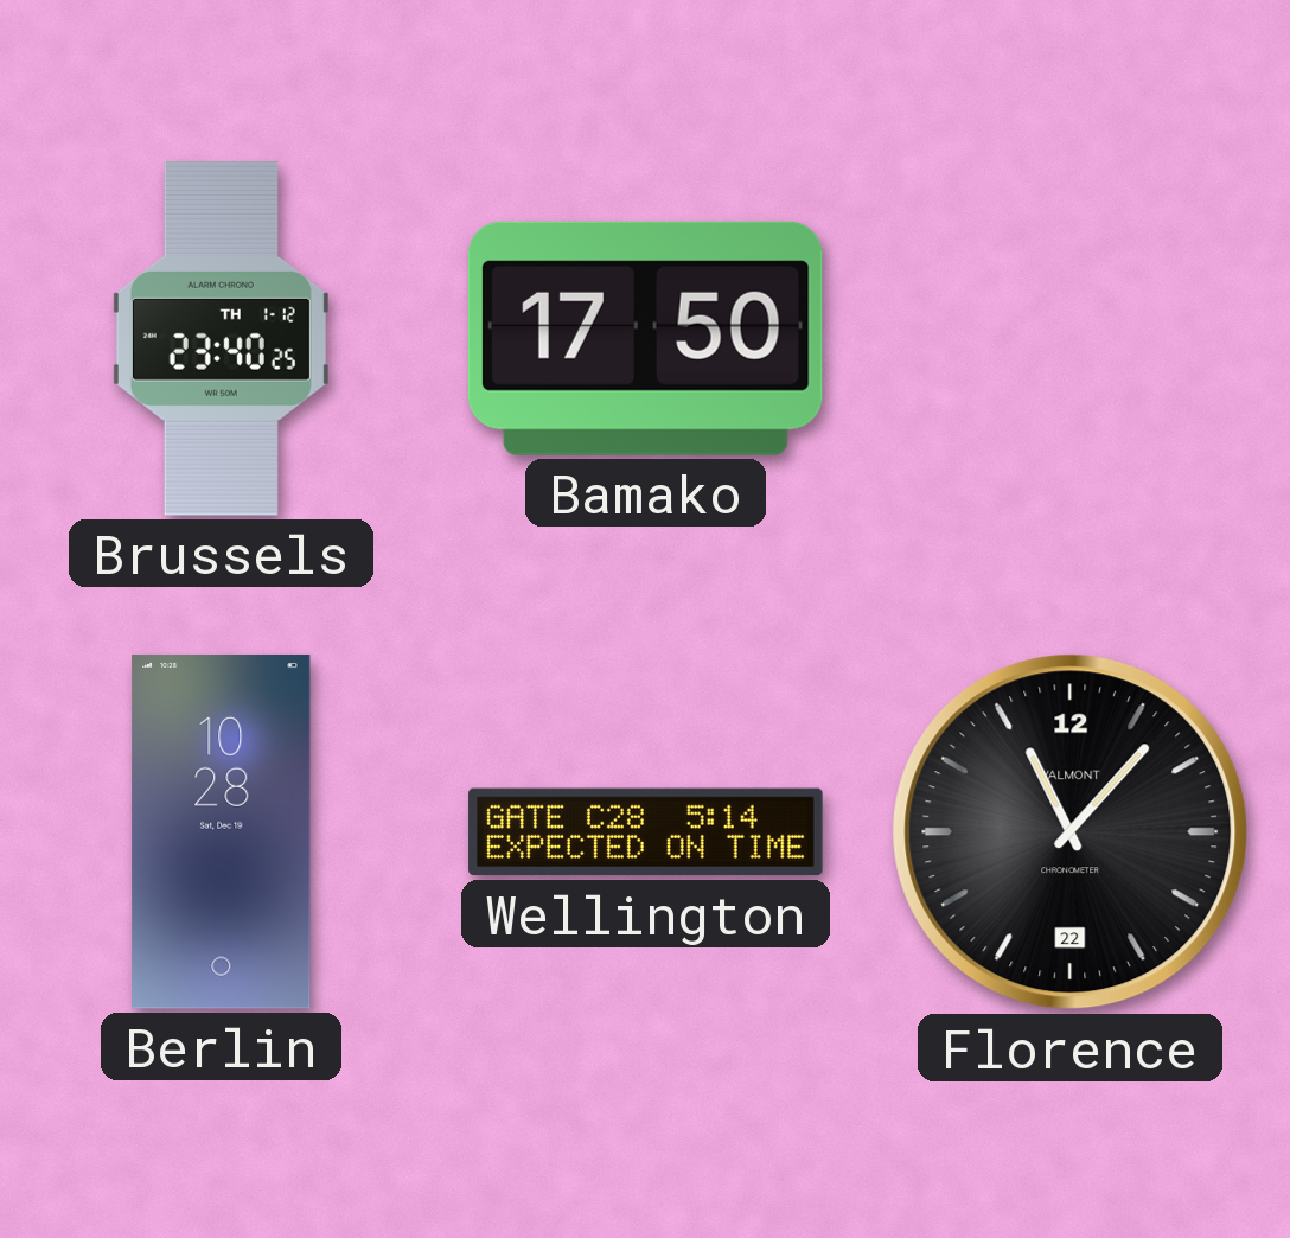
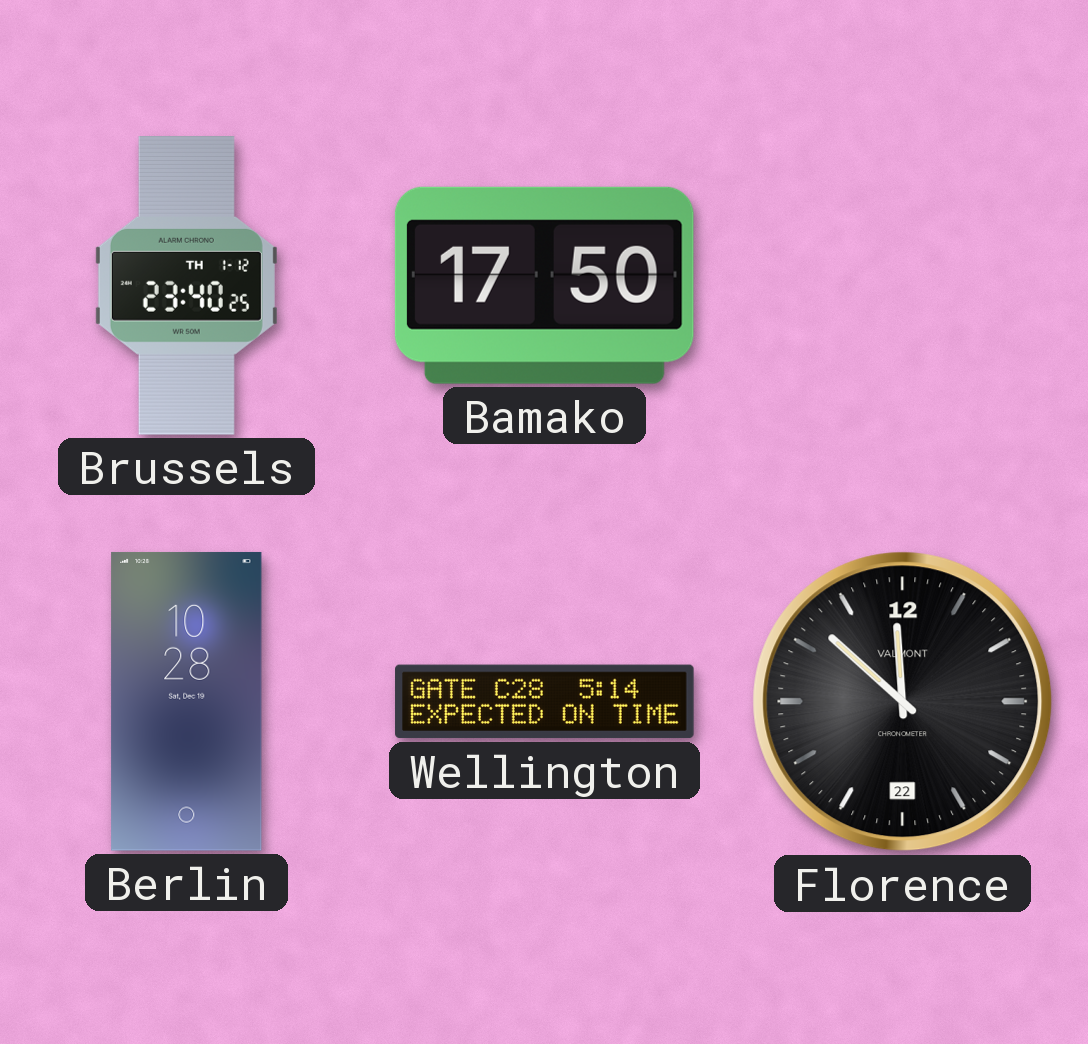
Florence: 11:07 -> 11:52
